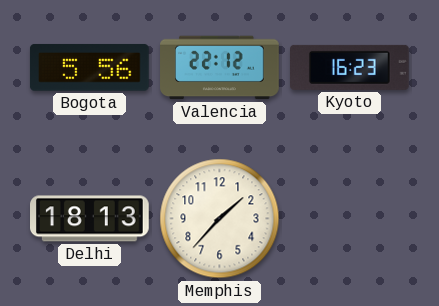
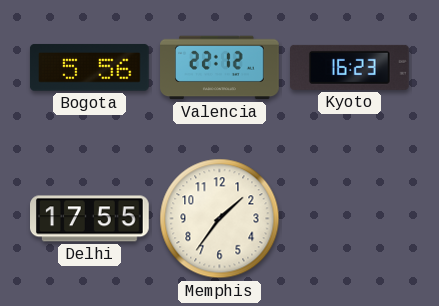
Delhi: 18:13 -> 17:55
Memphis: 1:37 -> 1:36
